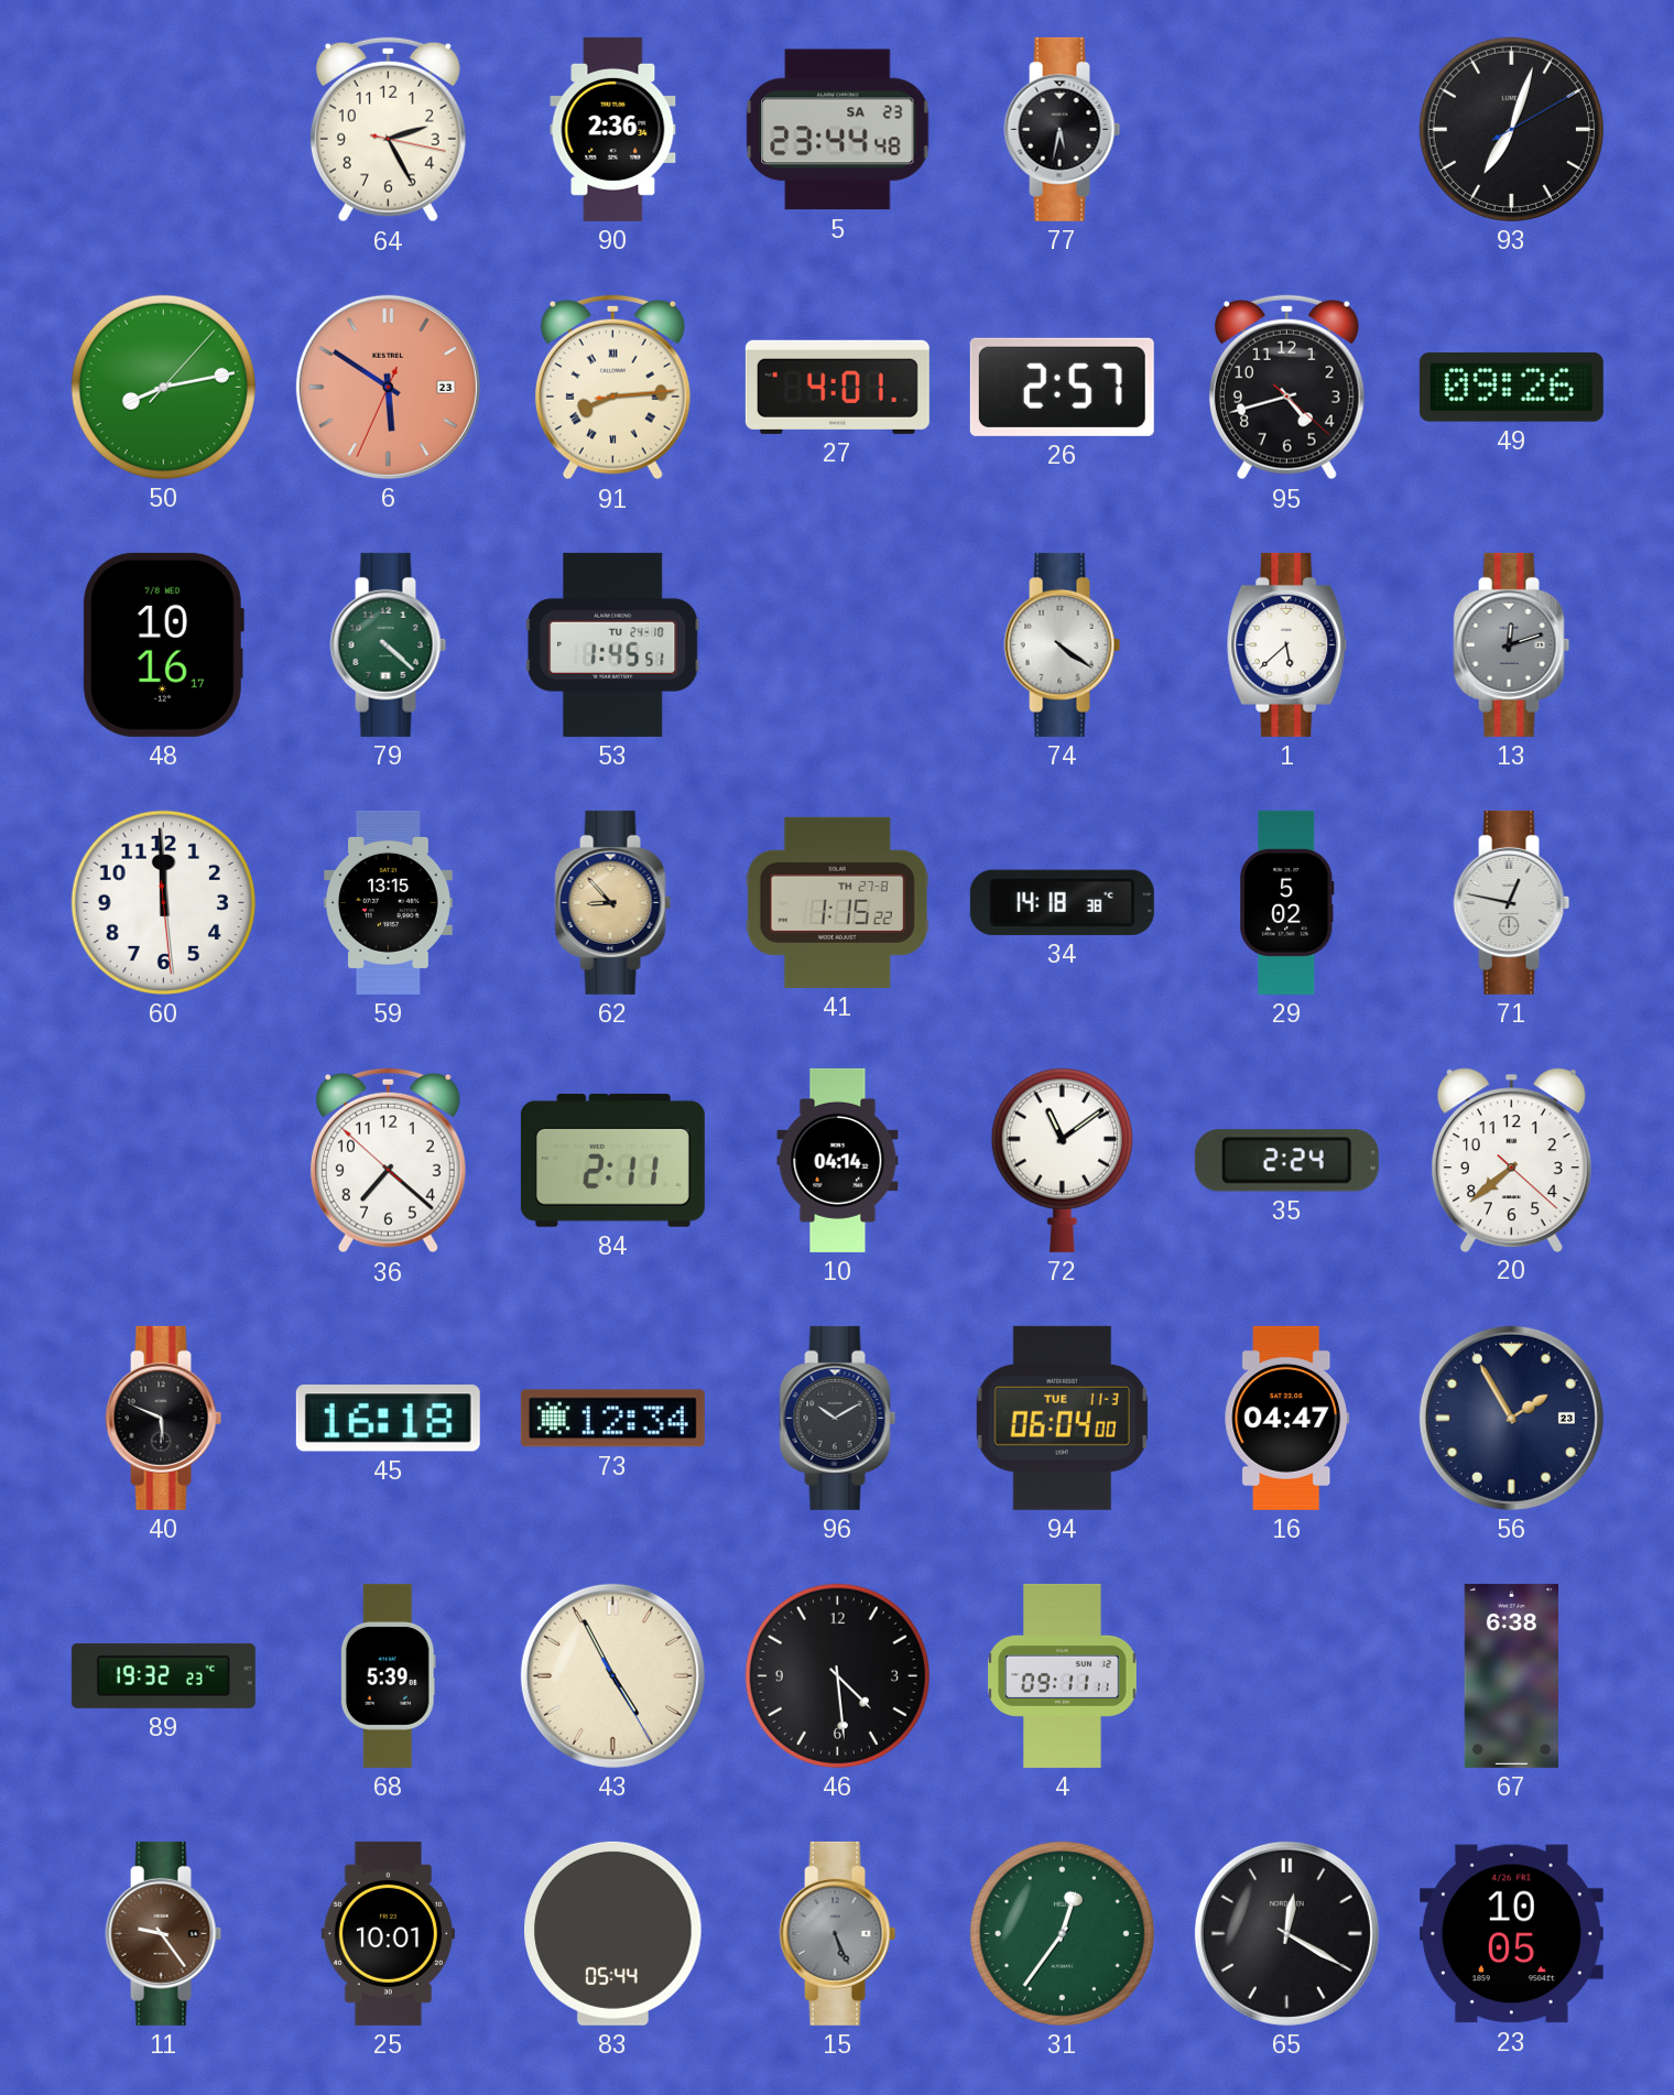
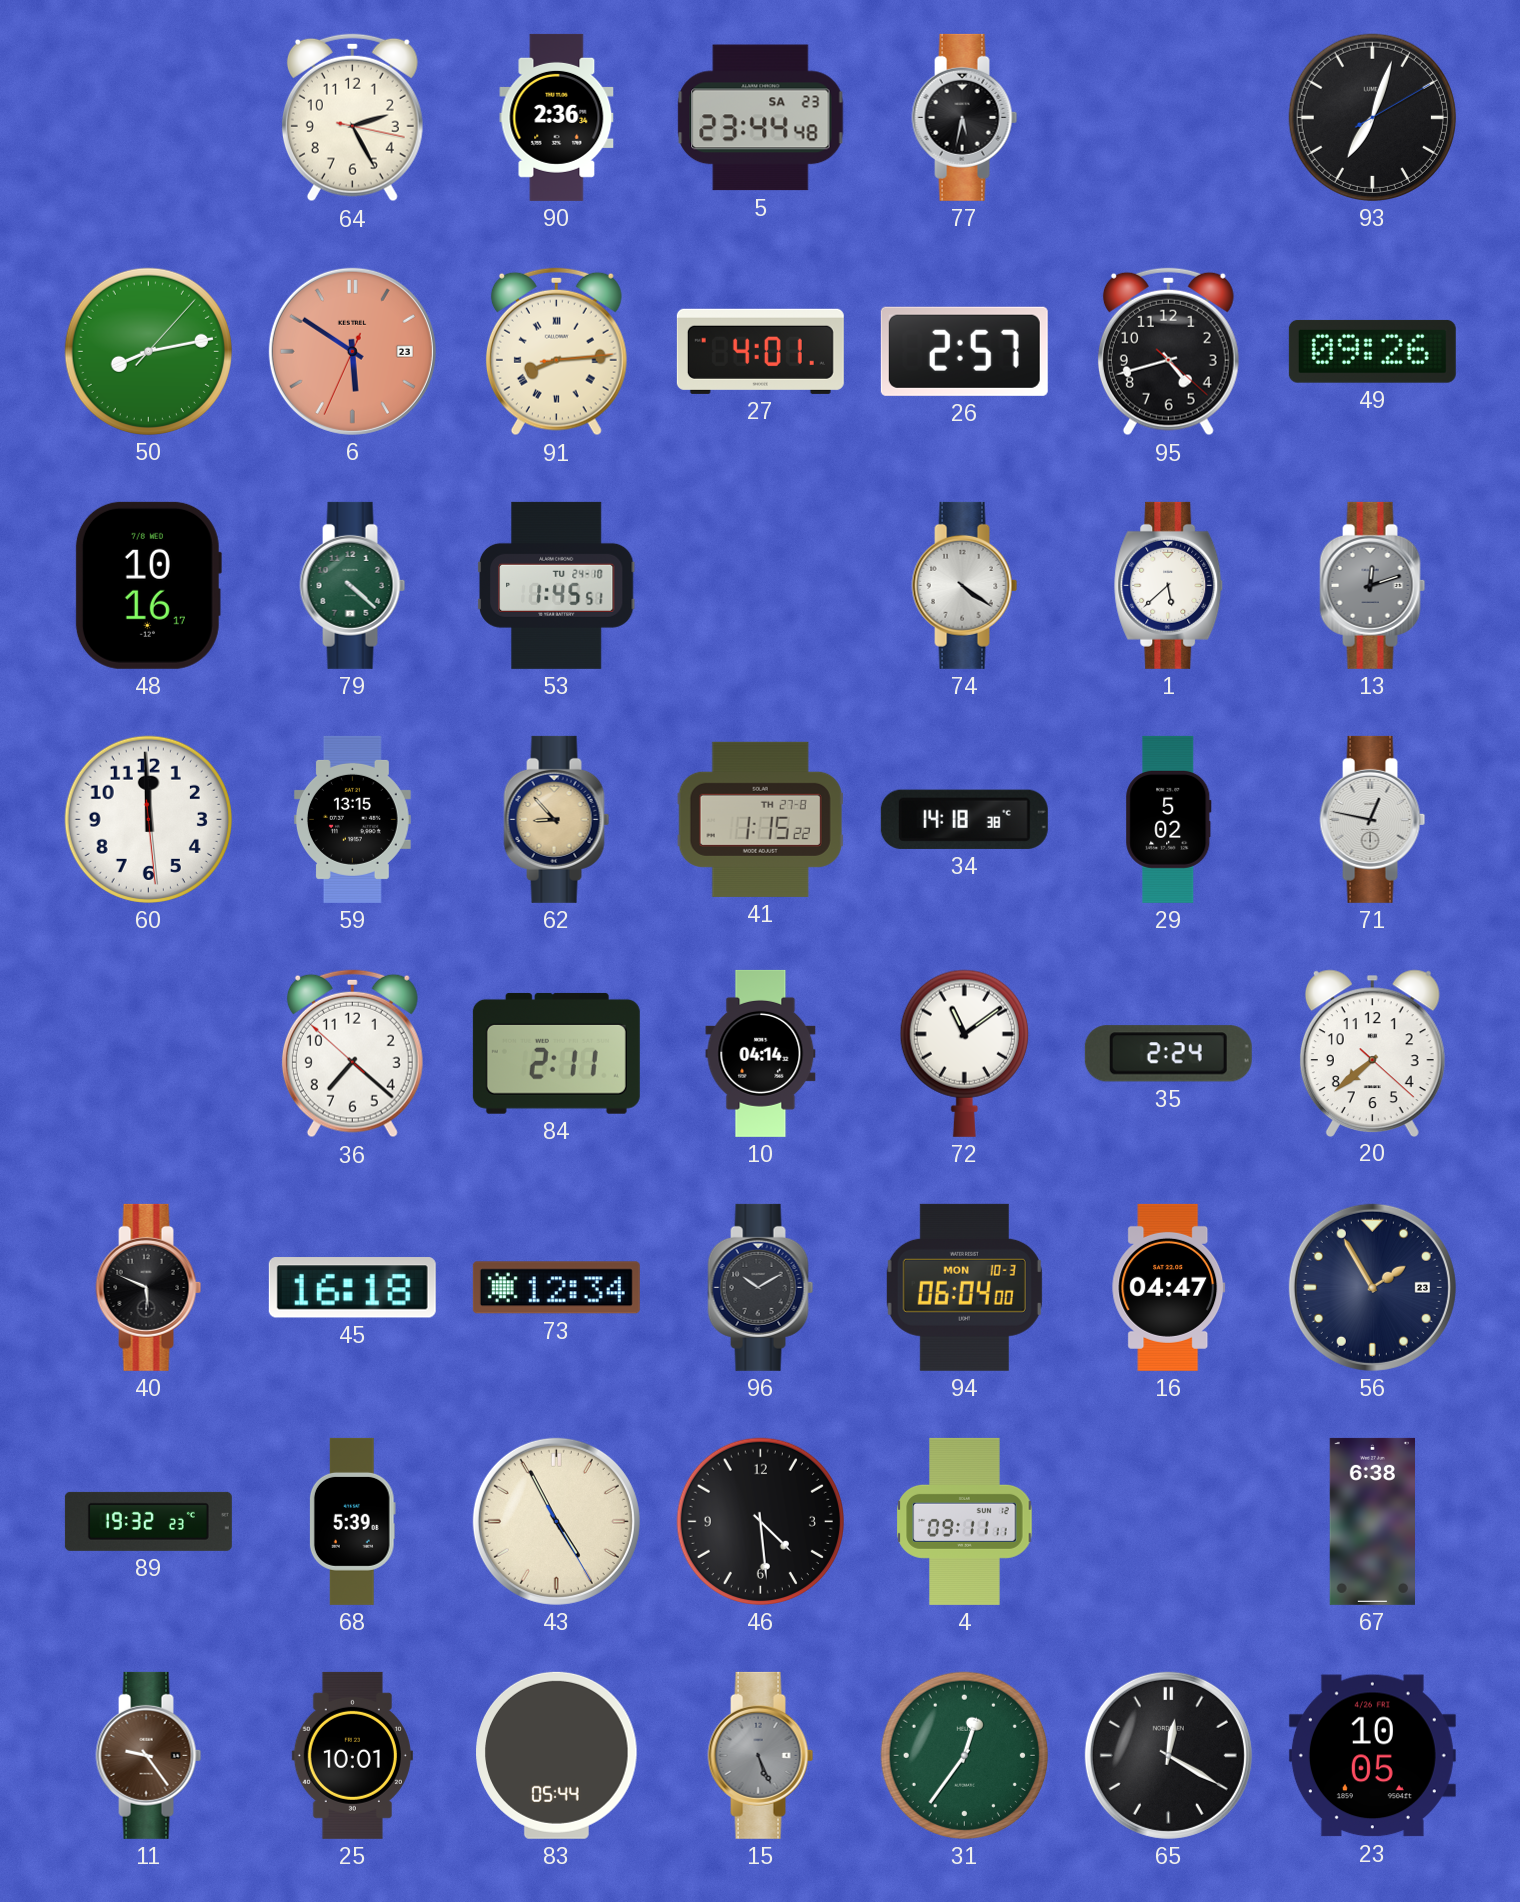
94 date: TUE 11-3 -> MON 10-3
